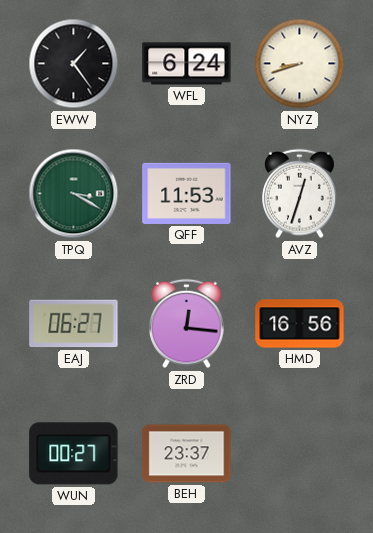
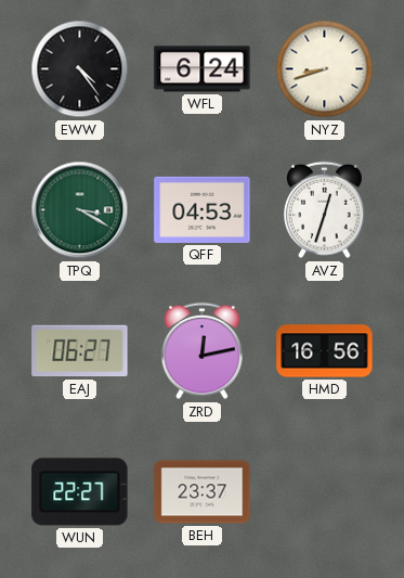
EWW: 1:24 -> 4:24
QFF: 11:53 -> 04:53
ZRD: 12:16 -> 12:13
WUN: 00:27 -> 22:27
